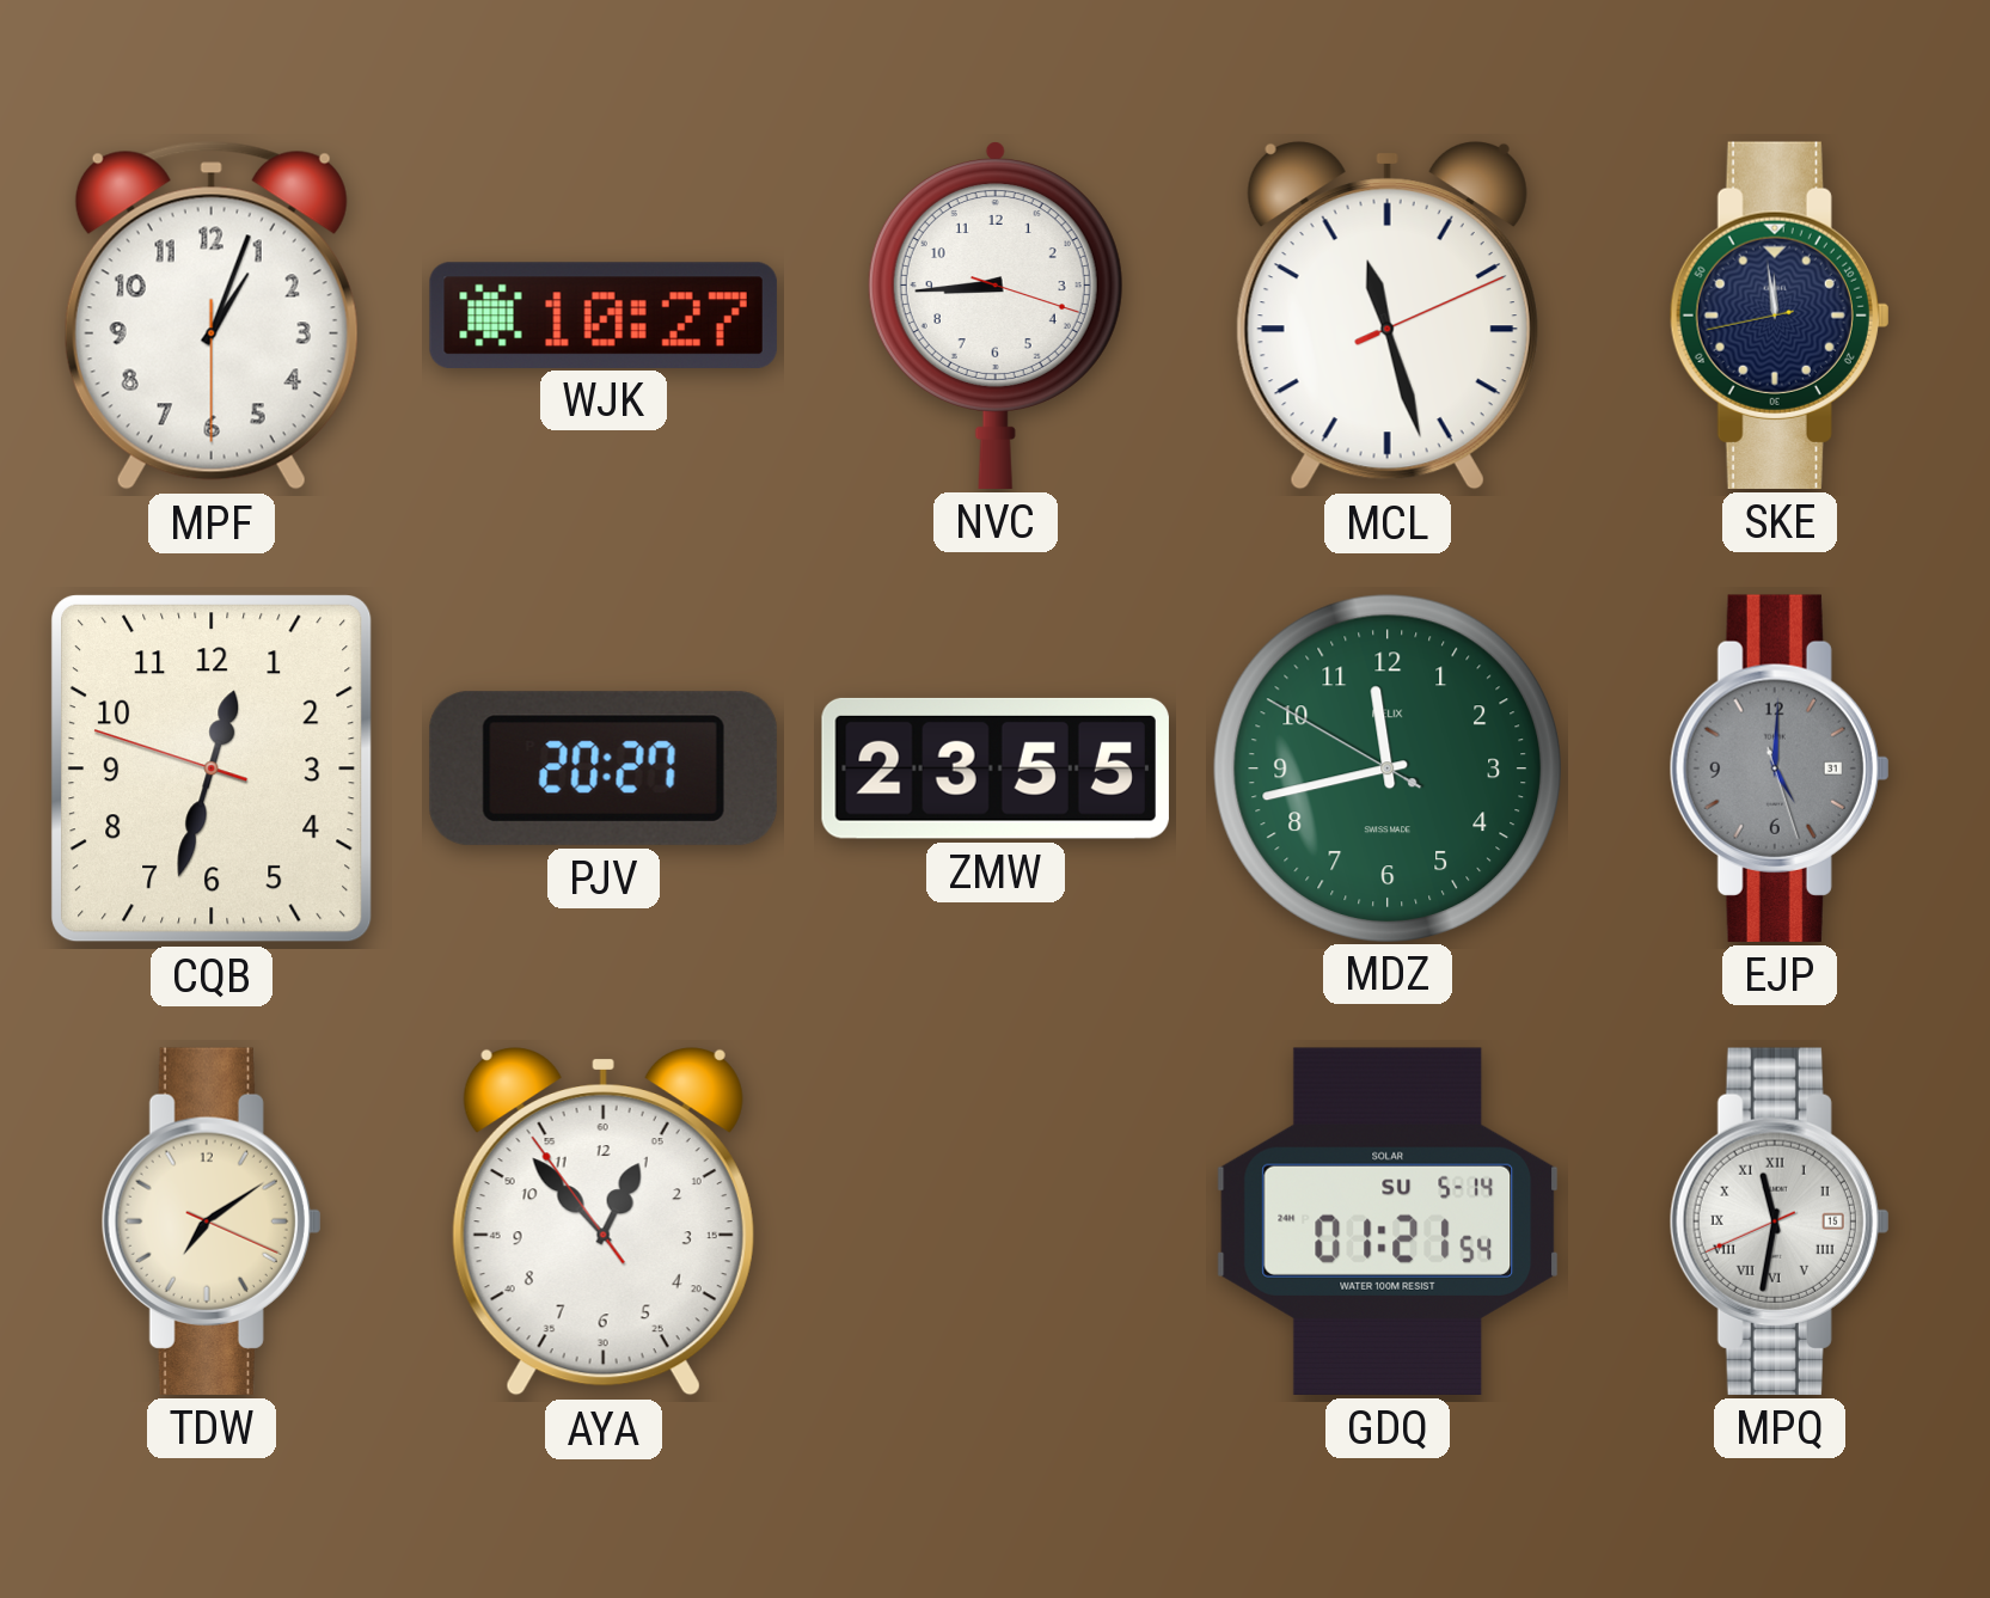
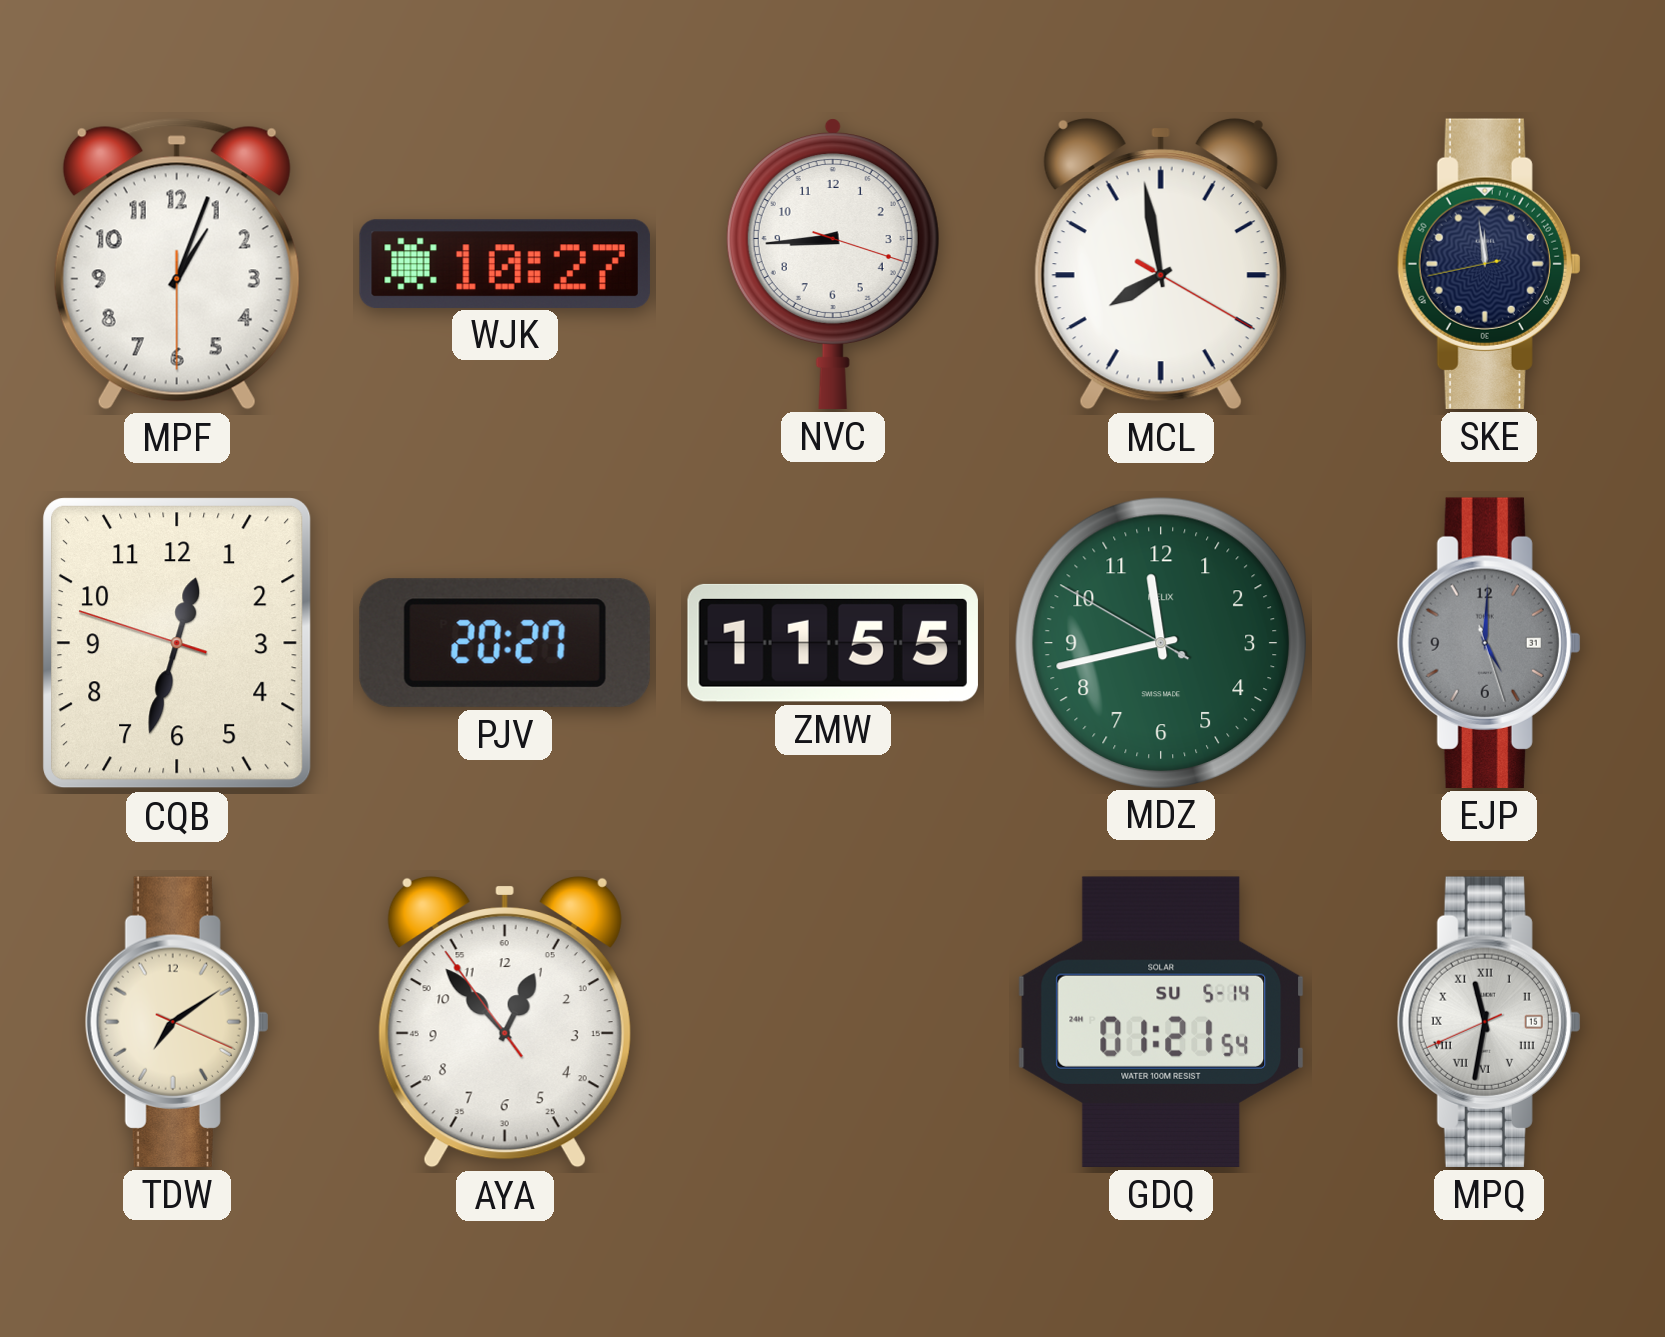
MCL: 11:27 -> 7:58
ZMW: 23:55 -> 11:55
